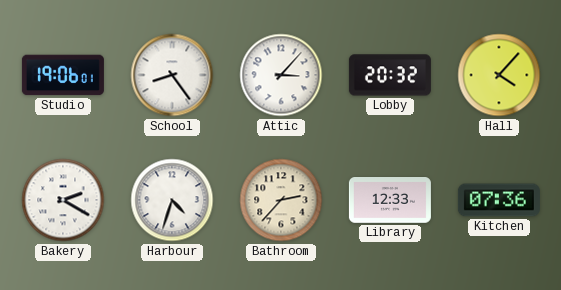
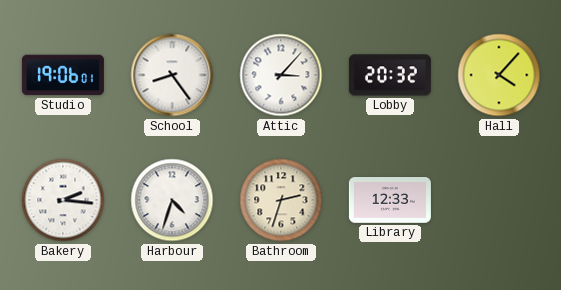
Bakery: 2:20 -> 2:16
Bathroom: 2:37 -> 2:33
Kitchen: 07:36 -> none
